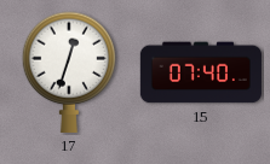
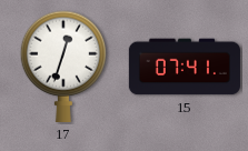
15: 07:40 -> 07:41
